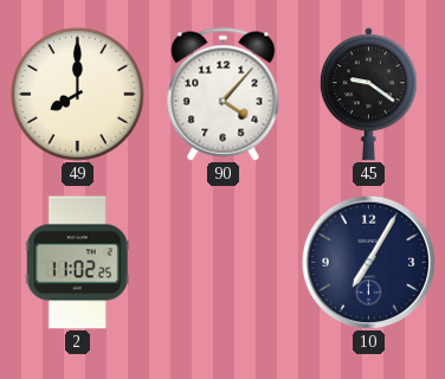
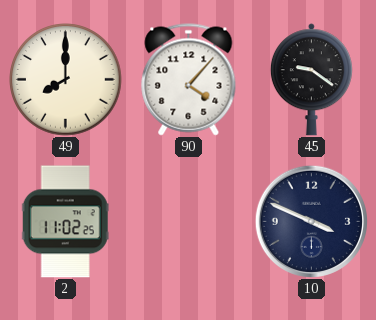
10: 7:05 -> 3:49
